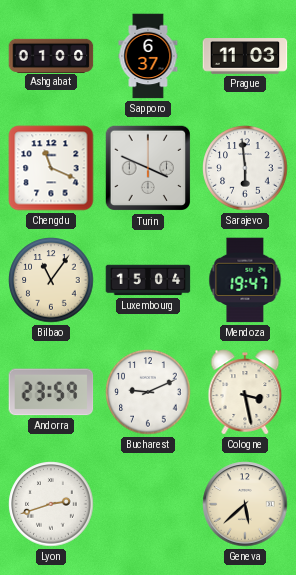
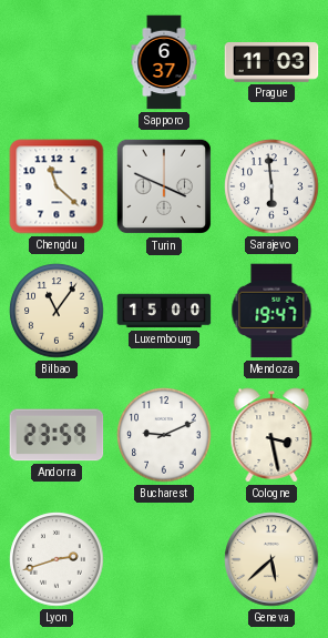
Ashgabat: 01:00 -> none
Chengdu: 11:19 -> 11:22
Luxembourg: 15:04 -> 15:00
